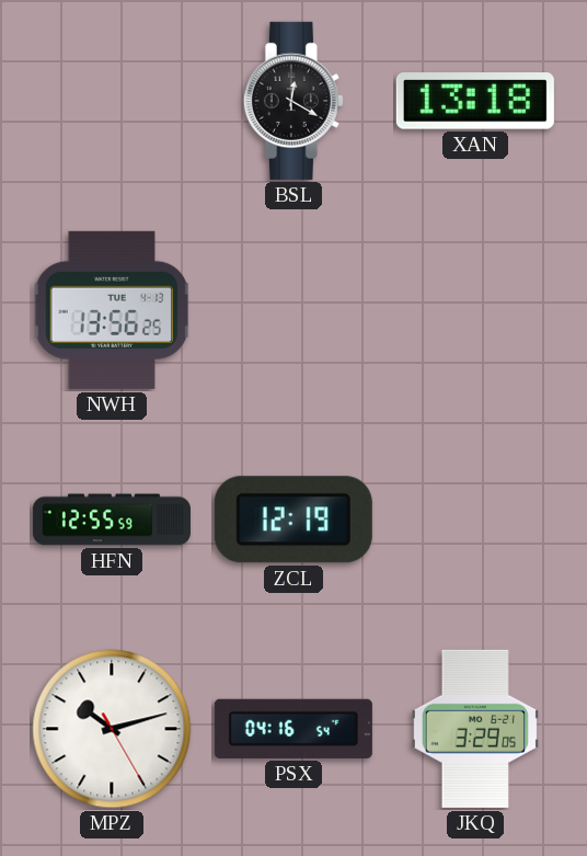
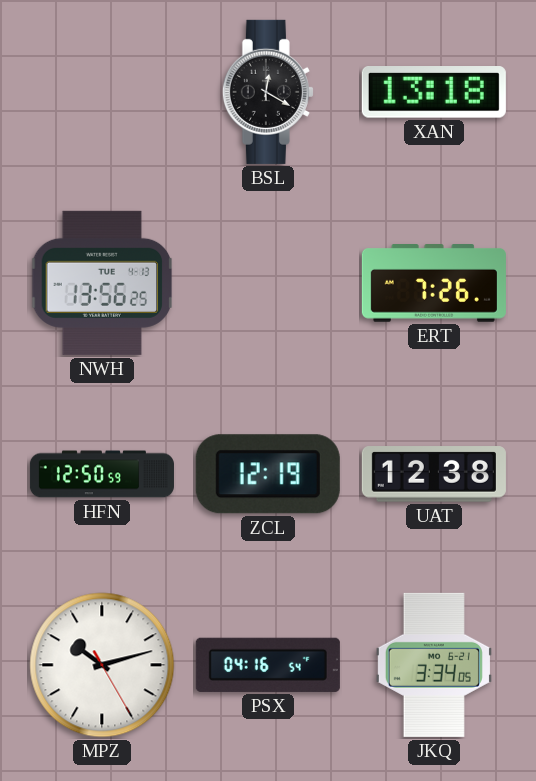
ERT: none -> 7:26
HFN: 12:55 -> 12:50
UAT: none -> 12:38
JKQ: 3:29 -> 3:34
